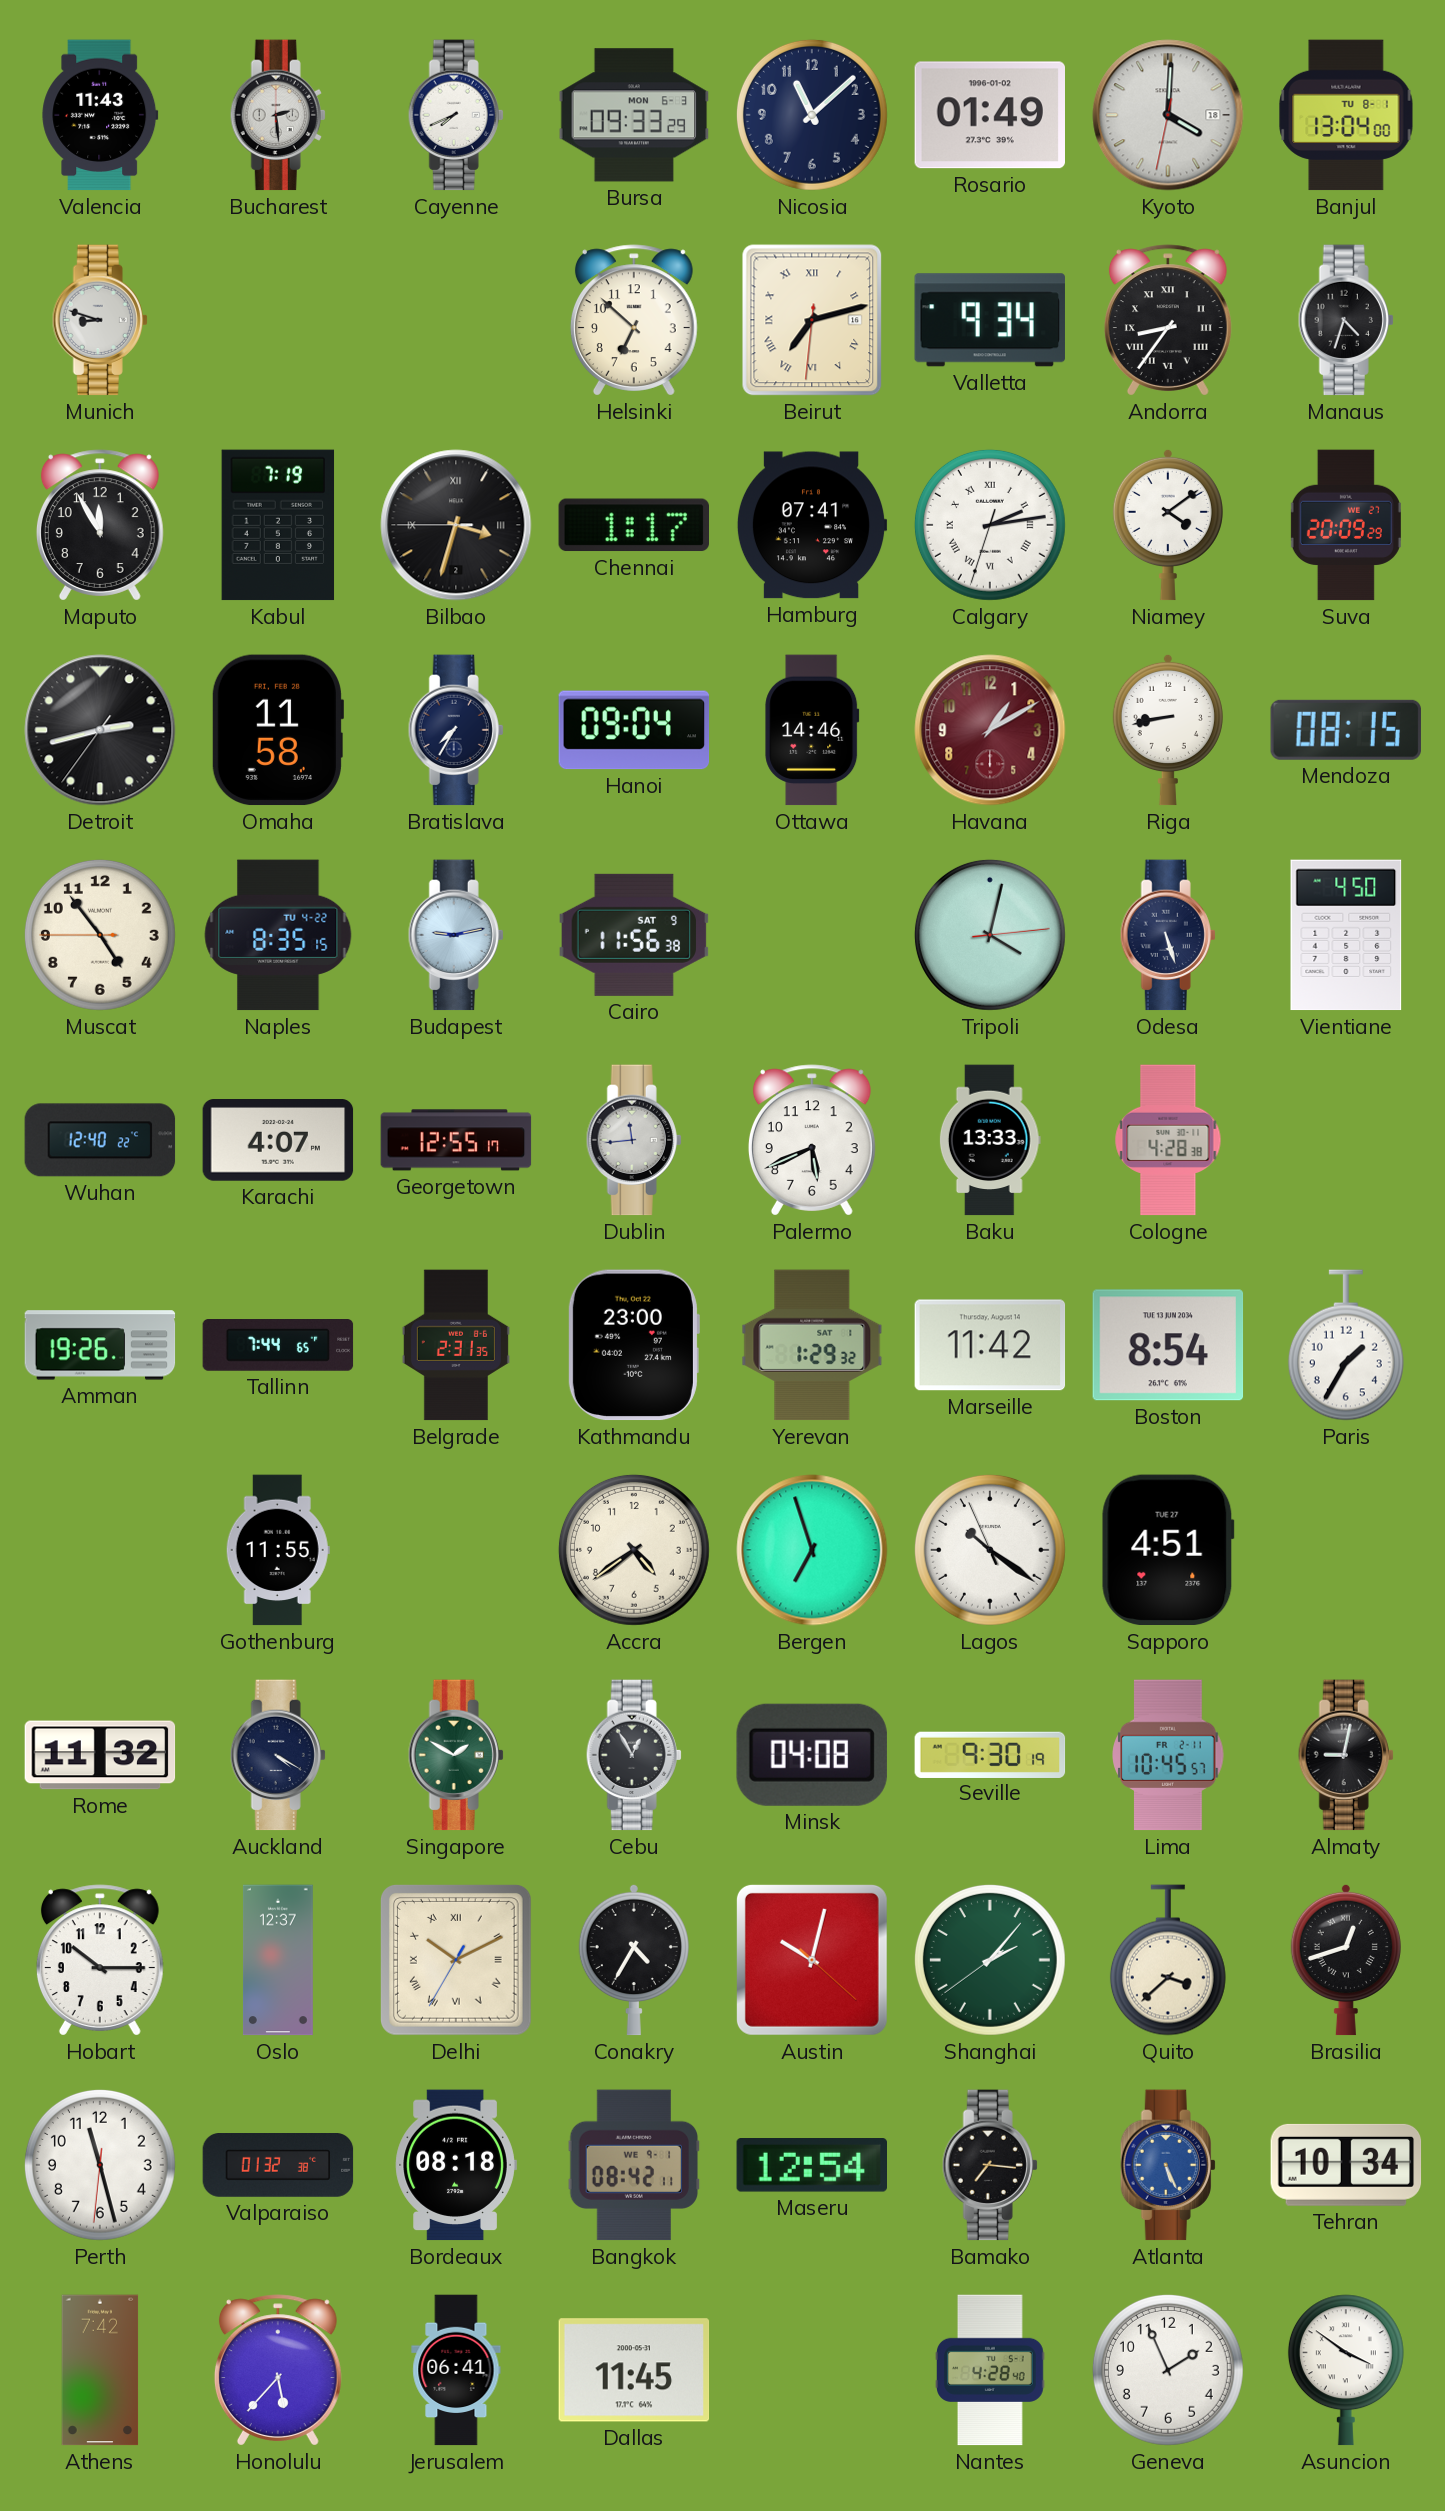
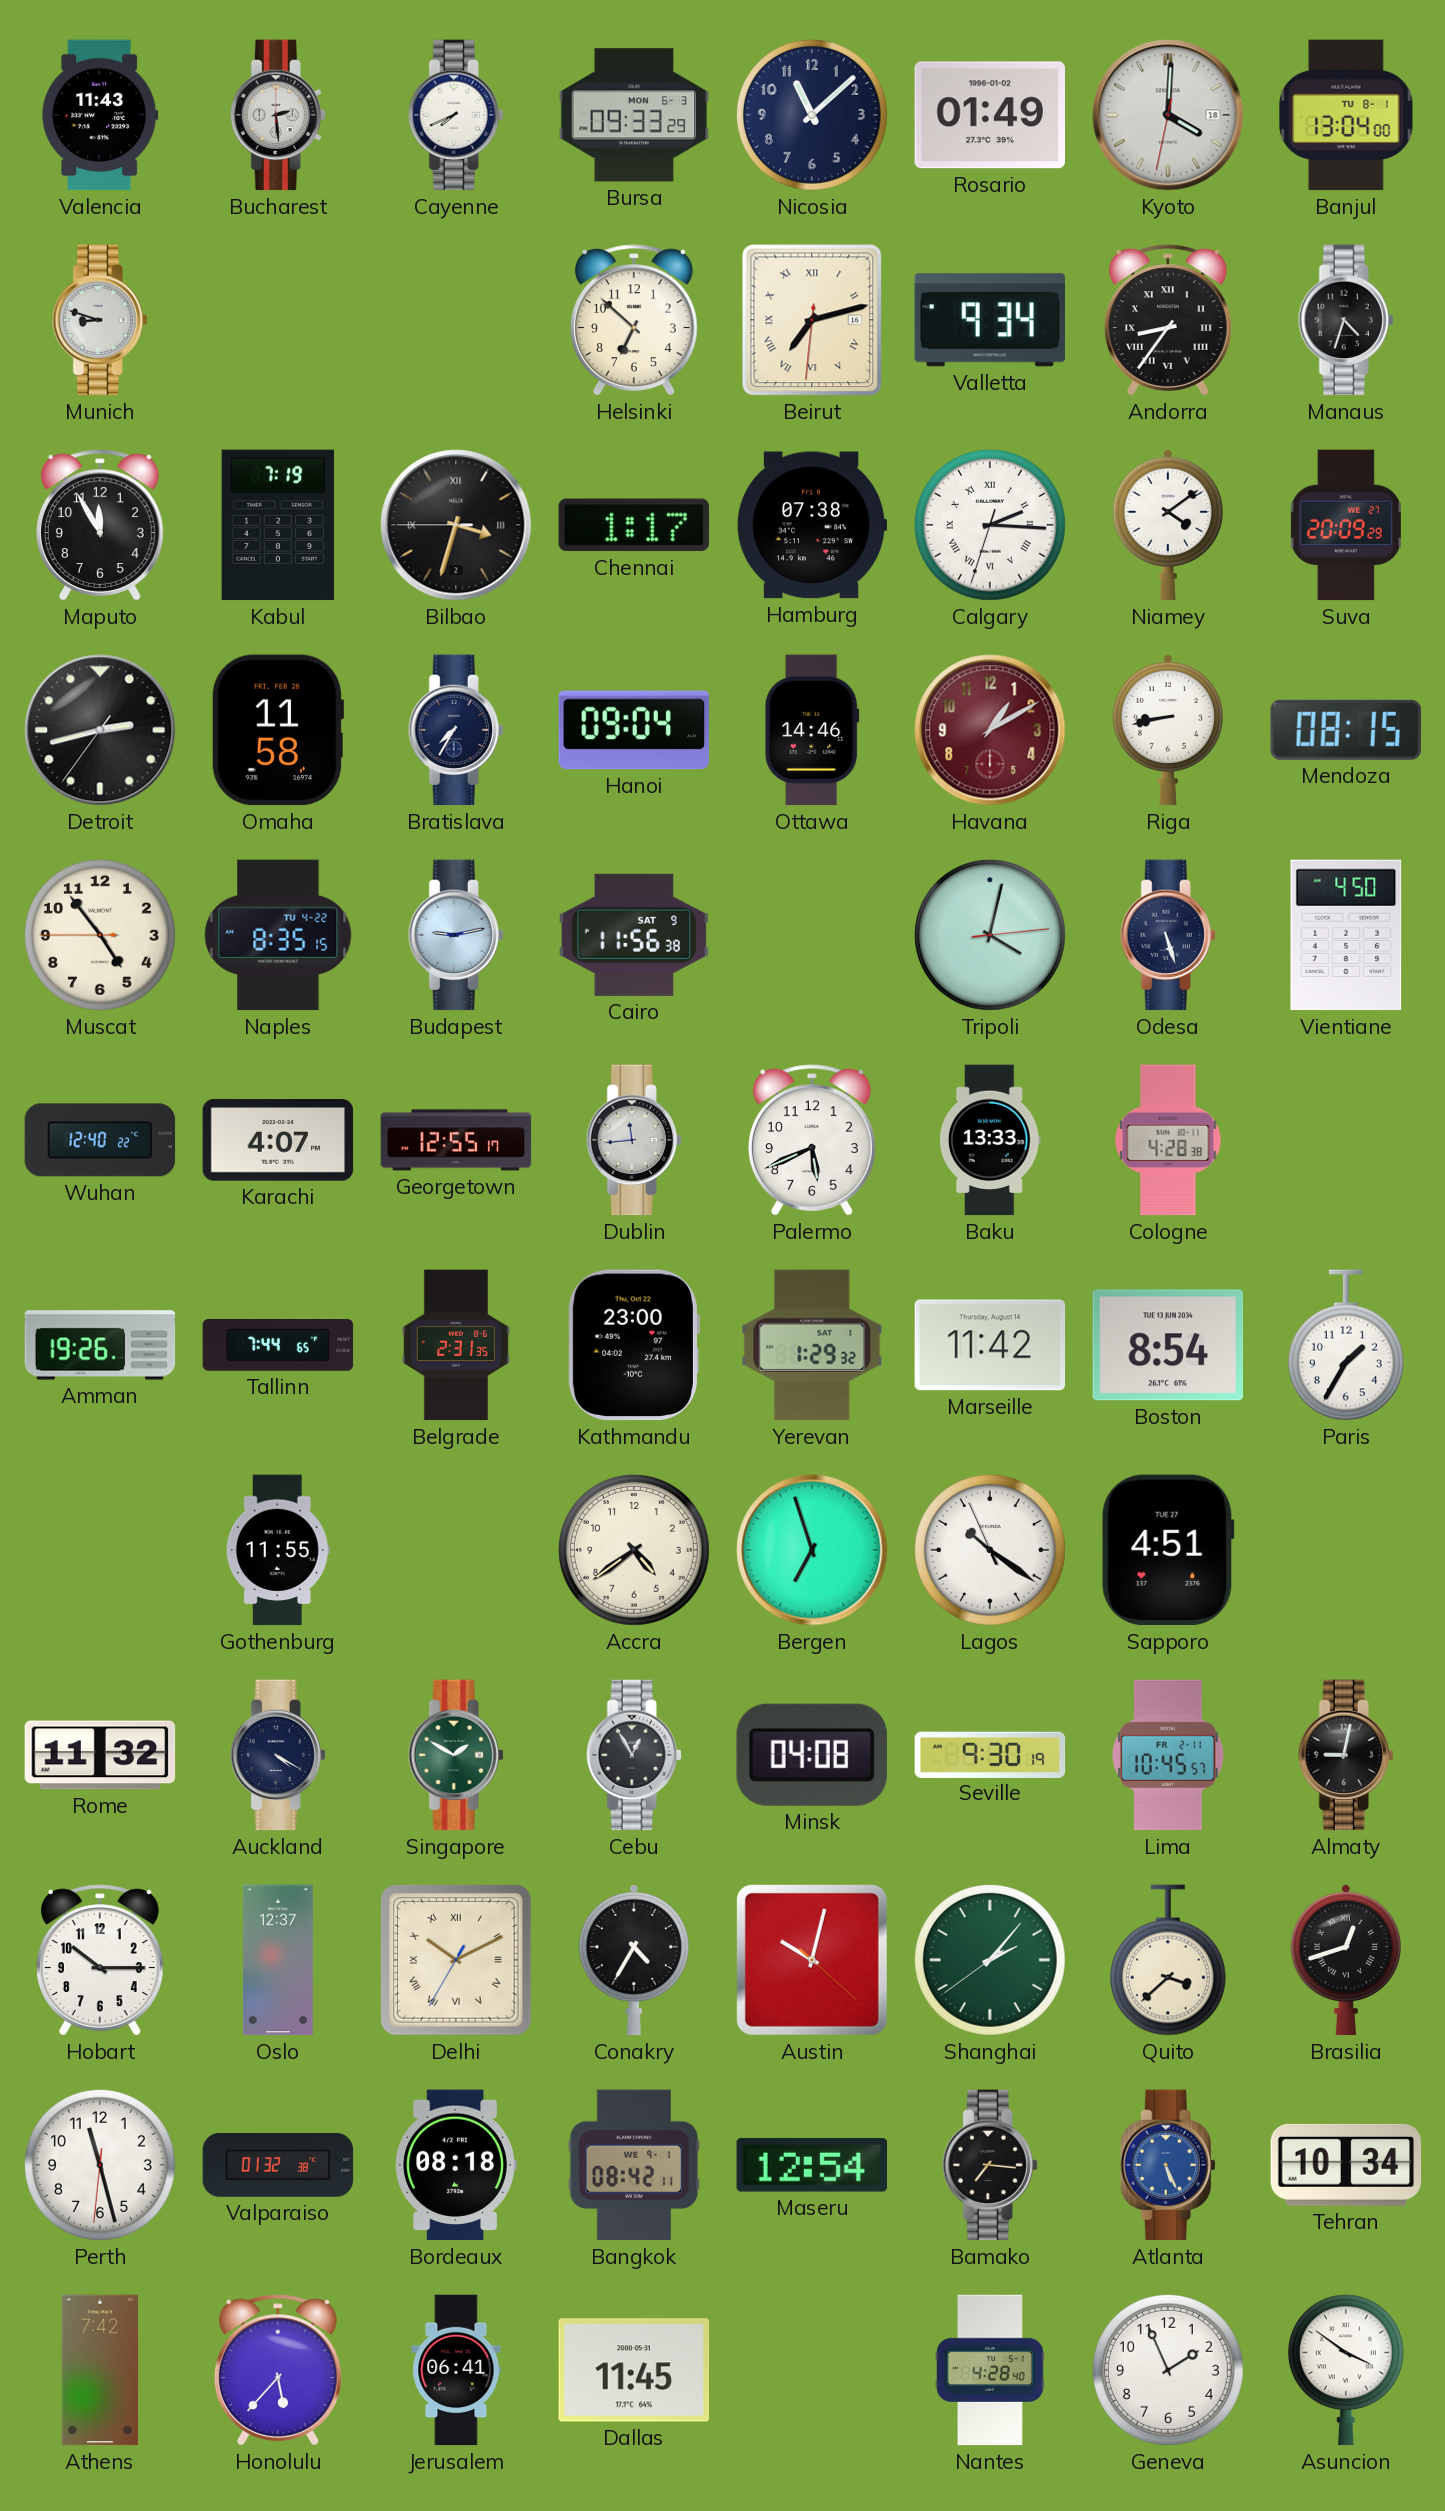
Hamburg: 07:41 -> 07:38
Calgary: 2:13 -> 2:15
